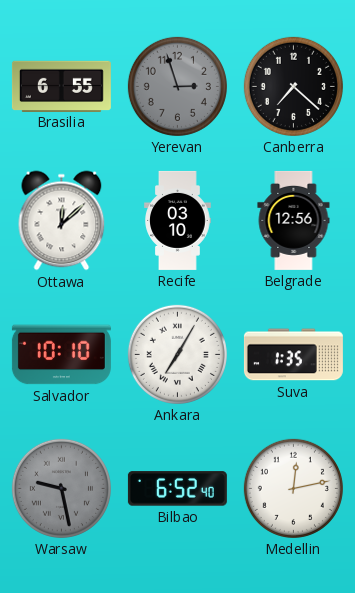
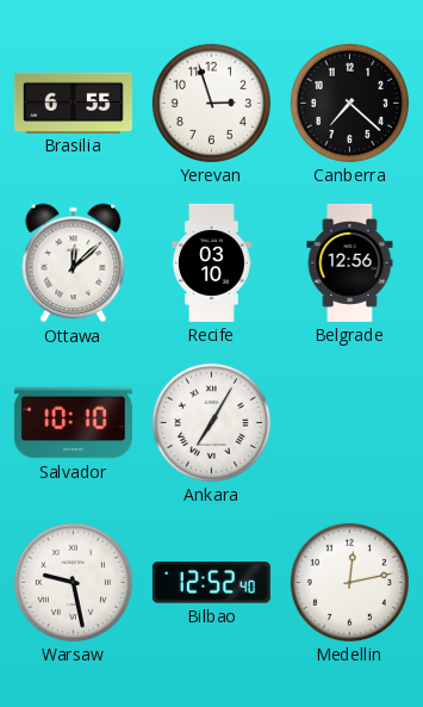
Yerevan dial: grey -> white
Suva: 1:35 -> none
Warsaw dial: grey -> white
Bilbao: 6:52 -> 12:52
